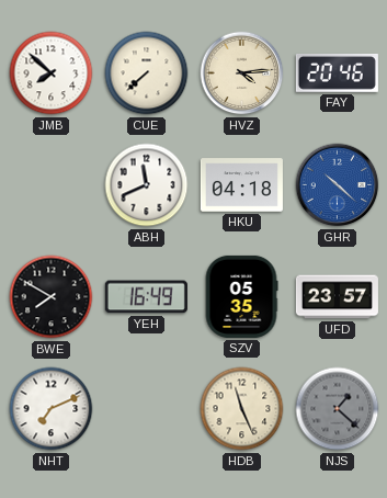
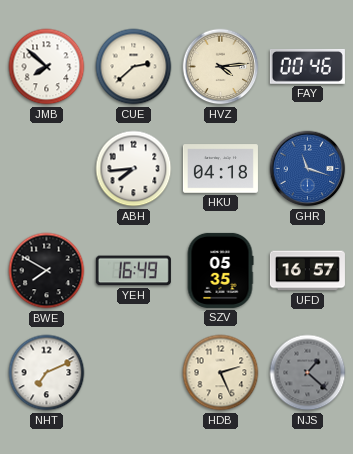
CUE: 7:38 -> 2:38
FAY: 20:46 -> 00:46
ABH: 11:41 -> 7:44
GHR: 10:22 -> 11:18
UFD: 23:57 -> 16:57
HDB: 11:26 -> 2:26
